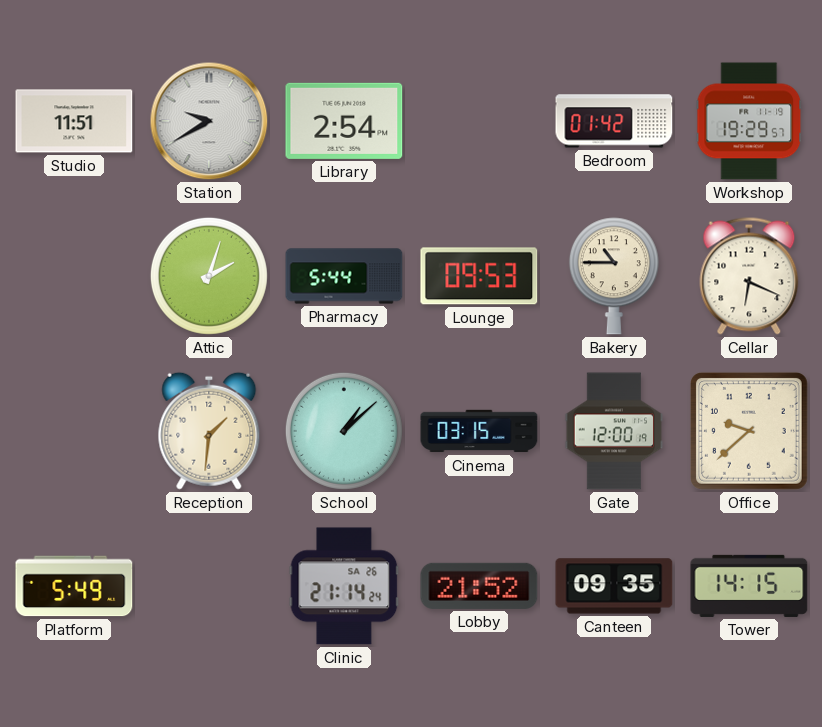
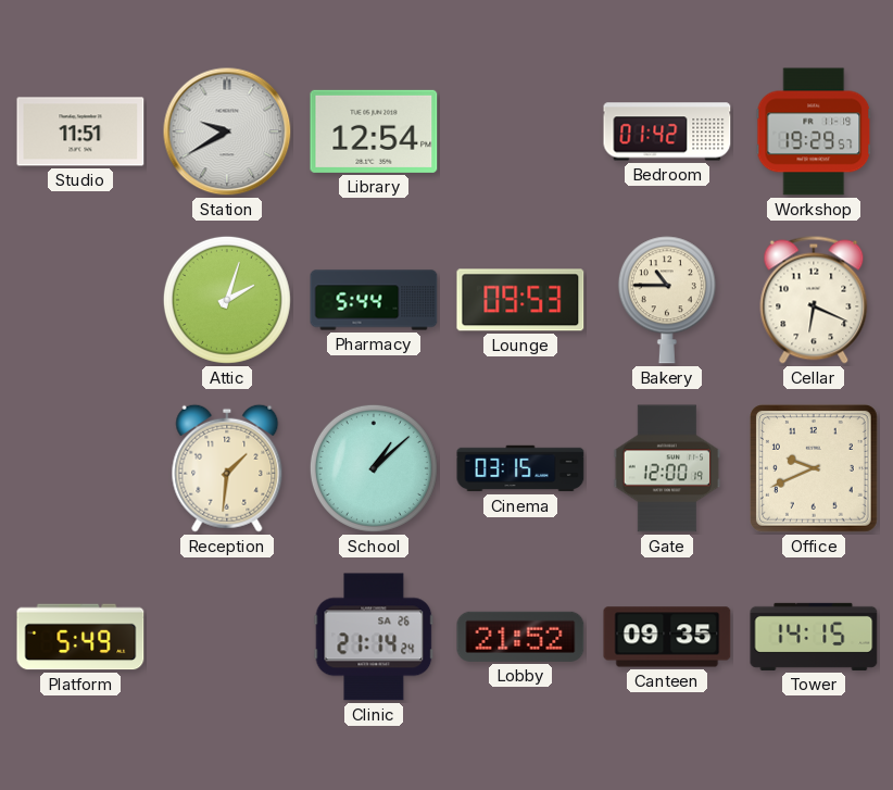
Library: 2:54 -> 12:54
Office: 9:38 -> 9:41
